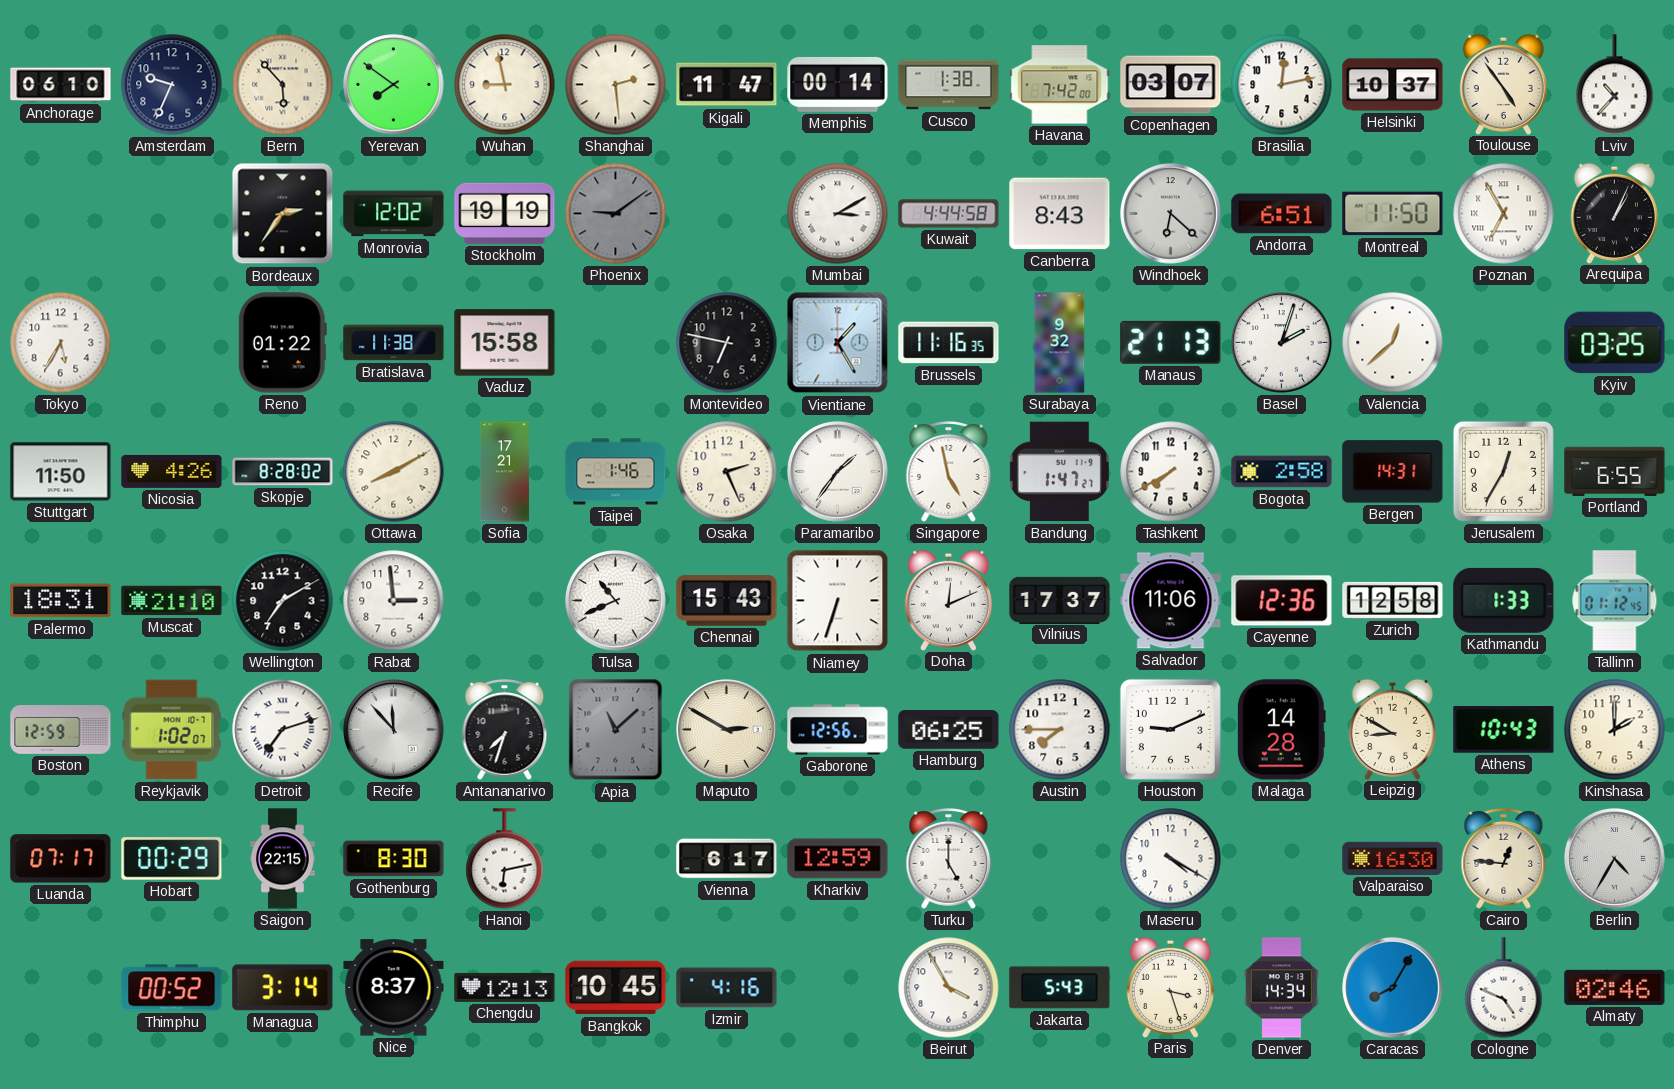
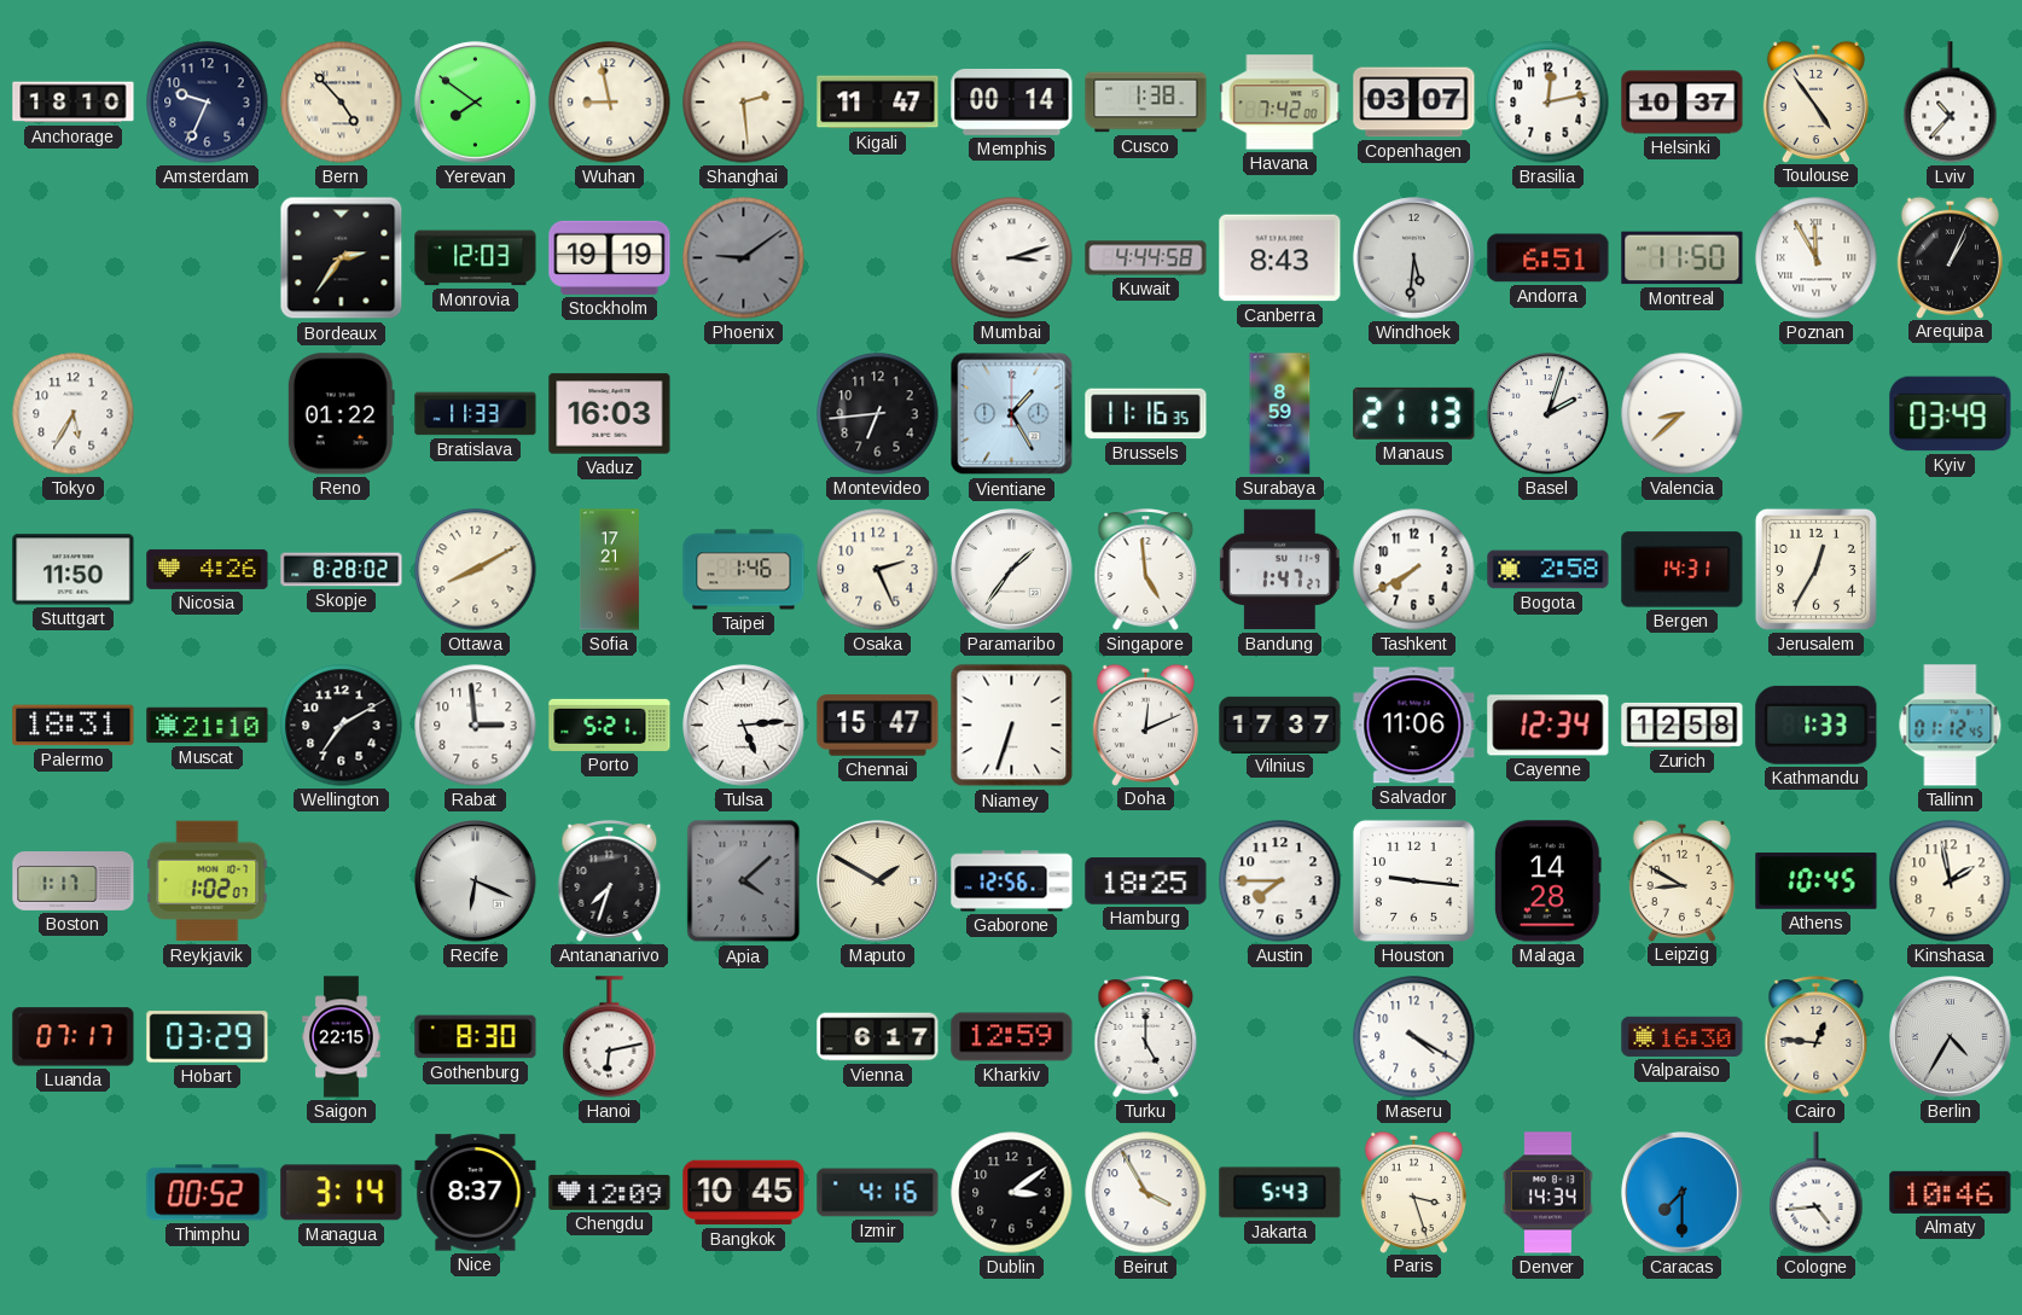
Anchorage: 06:10 -> 18:10
Bern: 5:53 -> 4:53
Monrovia: 12:02 -> 12:03
Mumbai: 3:10 -> 3:12
Windhoek: 6:22 -> 5:31
Poznan: 6:55 -> 11:55
Bratislava: 11:38 -> 11:33
Vaduz: 15:58 -> 16:03
Montevideo: 6:47 -> 6:44
Surabaya: 9:32 -> 8:59
Valencia: 12:38 -> 8:38
Kyiv: 03:25 -> 03:49
Singapore: 4:58 -> 4:59
Portland: 6:55 -> none
Porto: none -> 5:21
Tulsa: 10:41 -> 5:14
Chennai: 15:43 -> 15:47
Cayenne: 12:36 -> 12:34
Boston: 12:59 -> 1:17
Detroit: 7:12 -> none
Recife: 11:53 -> 6:19
Apia: 11:08 -> 4:08
Maputo: 2:50 -> 1:50
Hamburg: 06:25 -> 18:25
Houston: 9:11 -> 9:16
Athens: 10:43 -> 10:45
Kinshasa: 2:00 -> 1:58
Hobart: 00:29 -> 03:29
Chengdu: 12:13 -> 12:09
Dublin: none -> 3:09
Caracas: 8:05 -> 7:30
Cologne: 4:49 -> 4:44
Almaty: 02:46 -> 10:46
